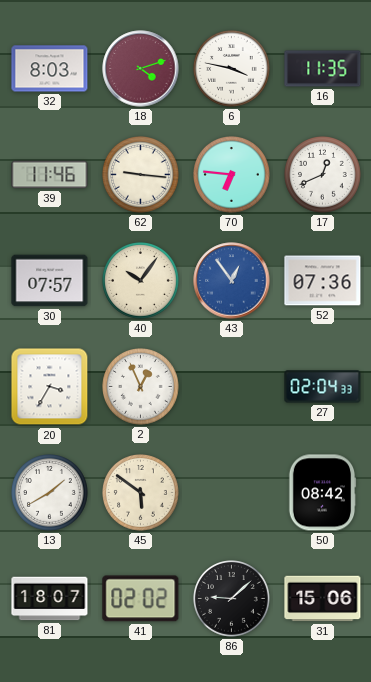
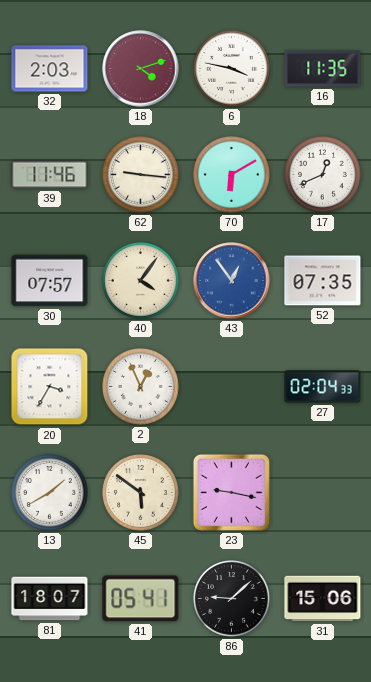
32: 8:03 -> 2:03
70: 6:46 -> 6:10
40: 10:06 -> 4:06
52: 07:36 -> 07:35
23: none -> 9:17
50: 08:42 -> none
41: 02:02 -> 05:41
